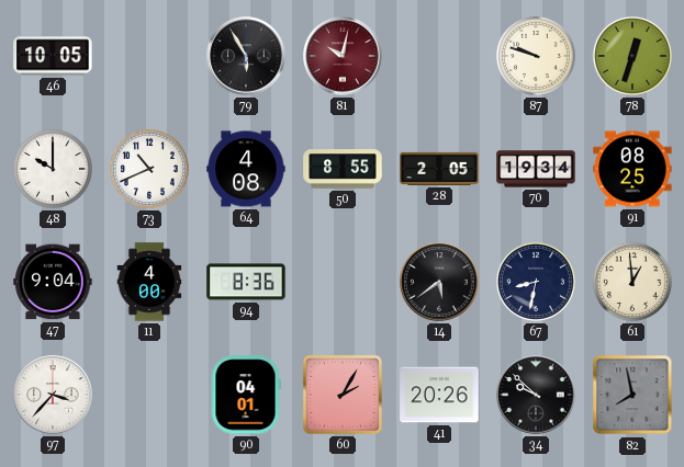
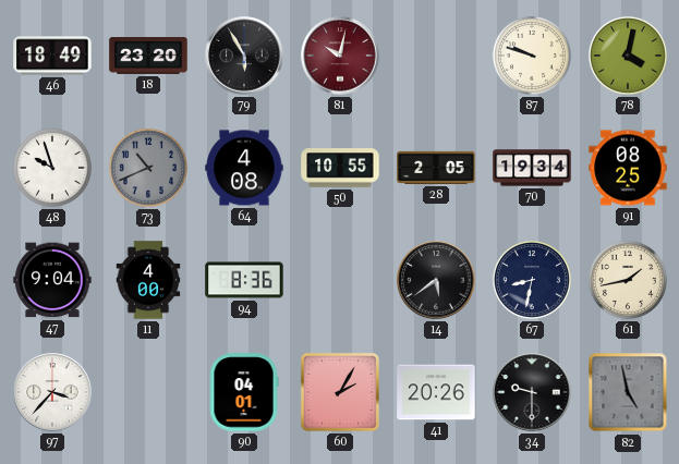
46: 10:05 -> 18:49
18: none -> 23:20
78: 12:33 -> 4:02
48: 10:00 -> 9:57
73 dial: white -> grey
50: 8:55 -> 10:55
61: 12:59 -> 1:43
34: 9:52 -> 9:30
82: 7:58 -> 4:58
